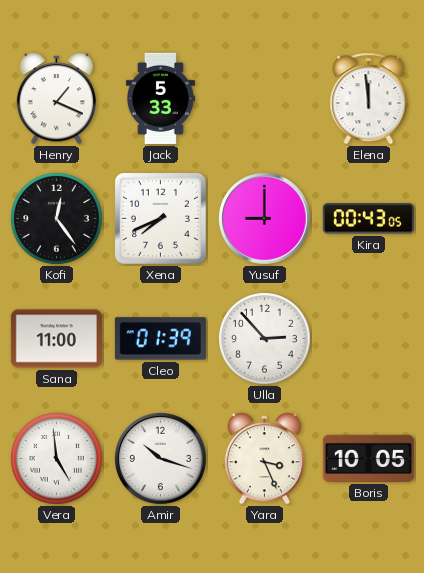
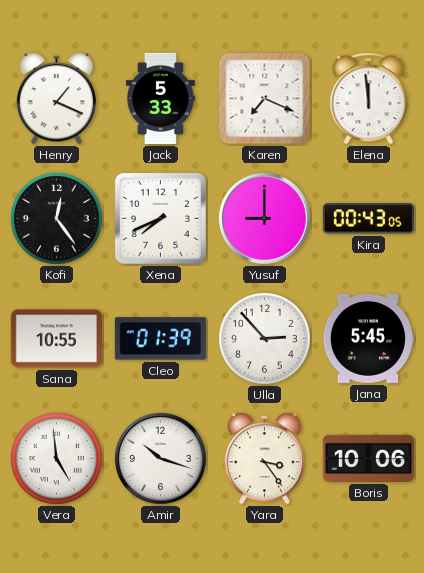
Karen: none -> 7:19
Sana: 11:00 -> 10:55
Jana: none -> 5:45
Yara: 3:26 -> 3:24
Boris: 10:05 -> 10:06
